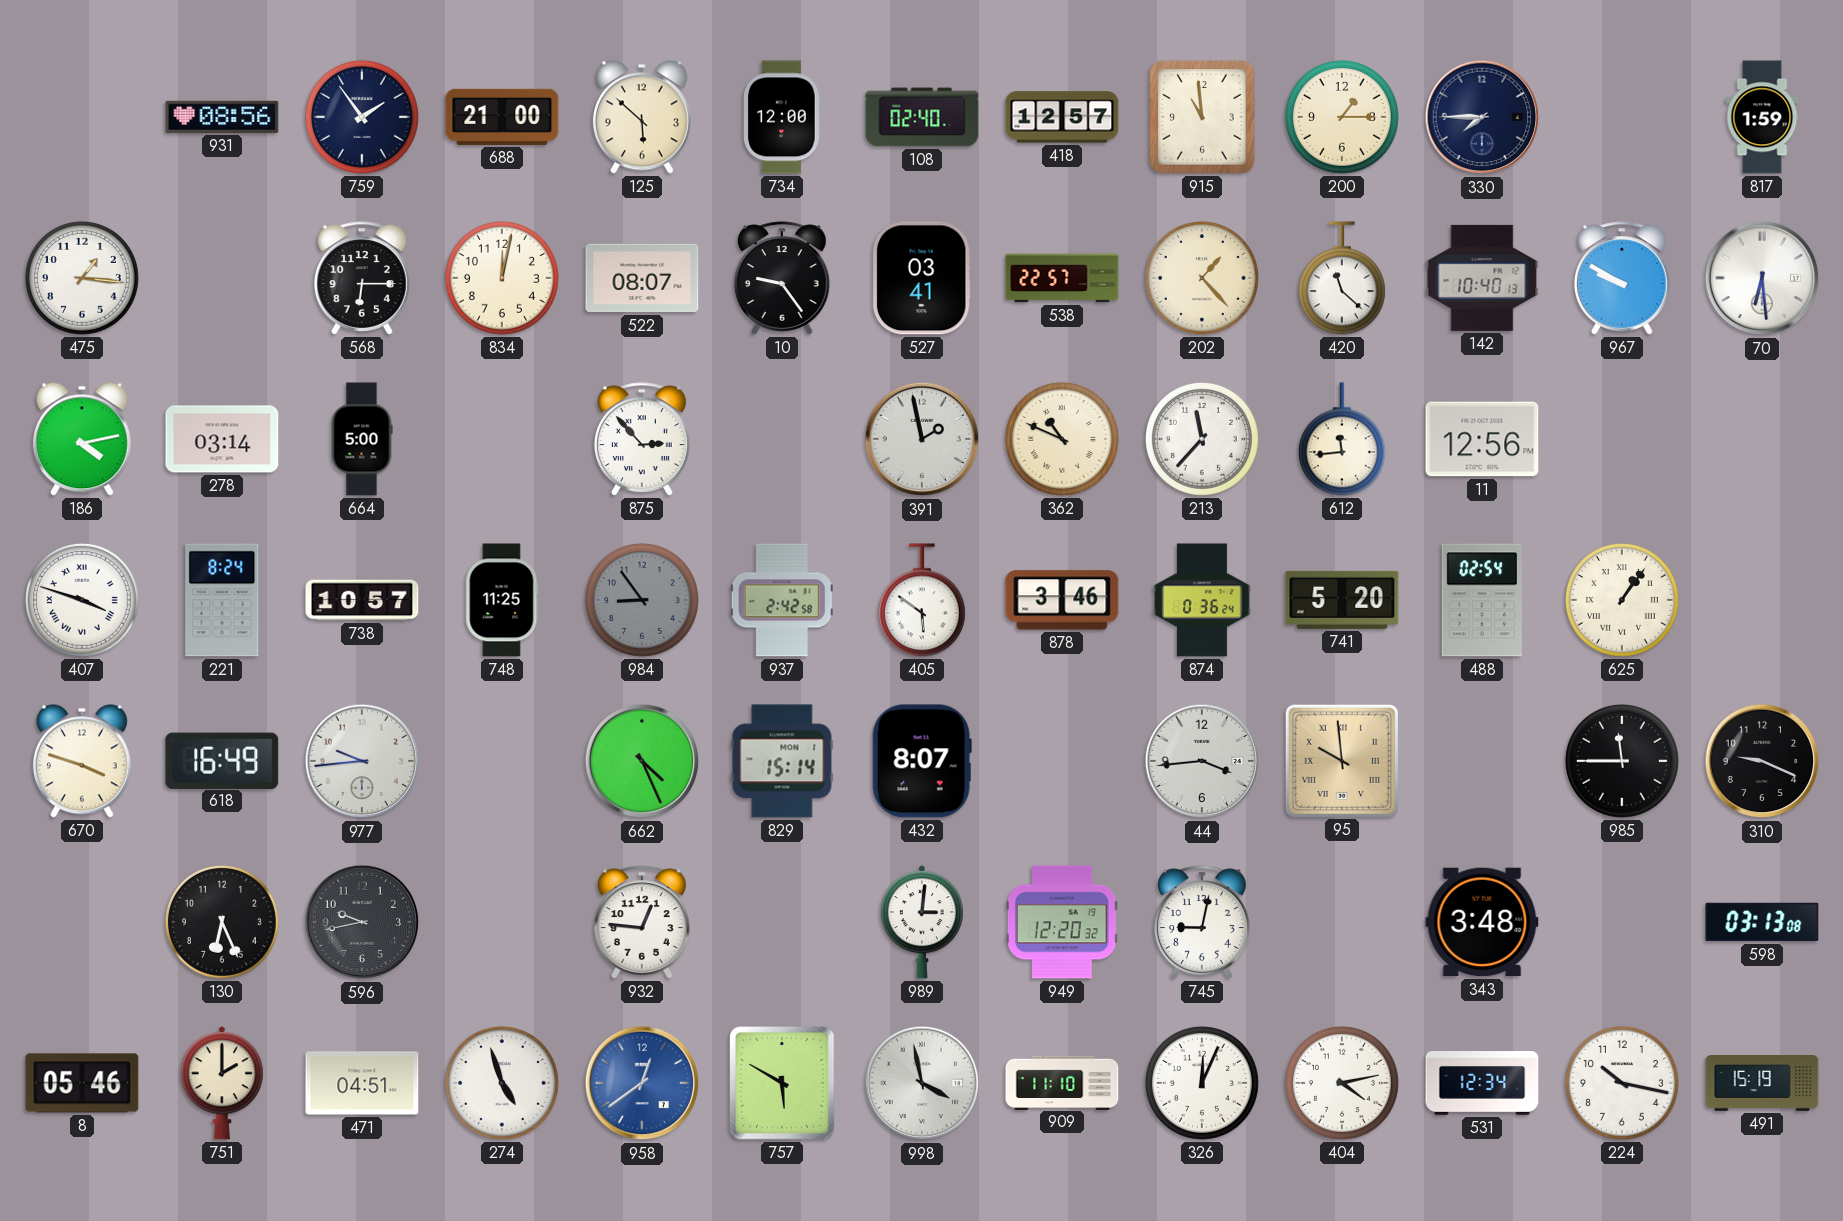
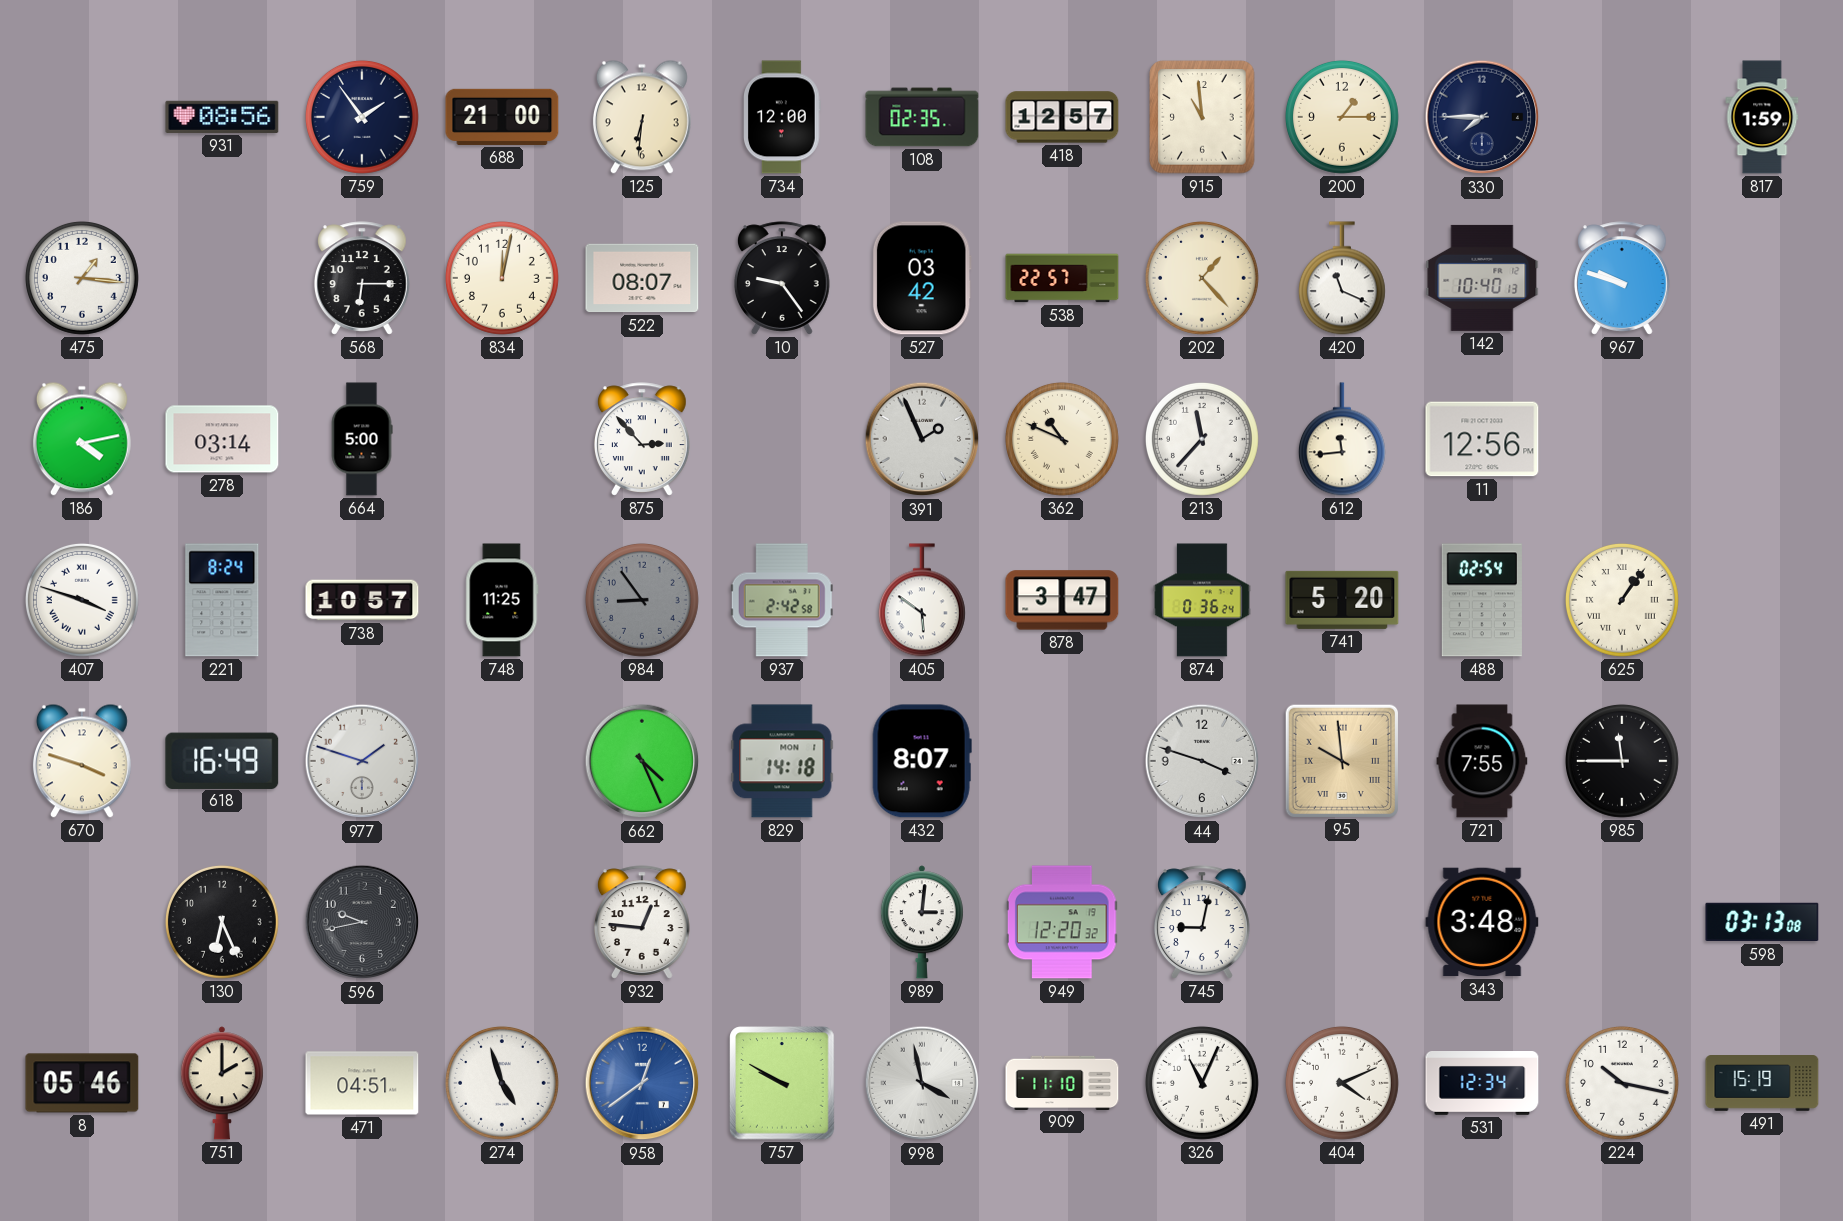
125: 5:52 -> 6:31
108: 02:40 -> 02:35
527: 03:41 -> 03:42
420: 11:22 -> 11:19
967: 9:50 -> 9:48
70: 6:29 -> none
391: 1:58 -> 1:56
878: 3:46 -> 3:47
977: 9:44 -> 1:48
829: 15:14 -> 14:18
44: 3:44 -> 3:48
721: none -> 7:55
310: 9:19 -> none
757: 5:50 -> 9:50
326: 12:04 -> 11:04
404: 4:13 -> 4:11
